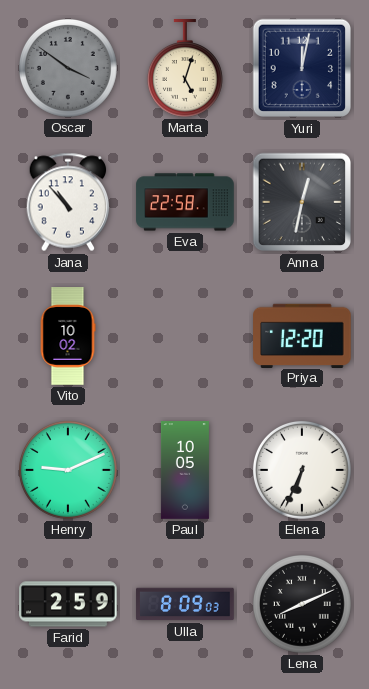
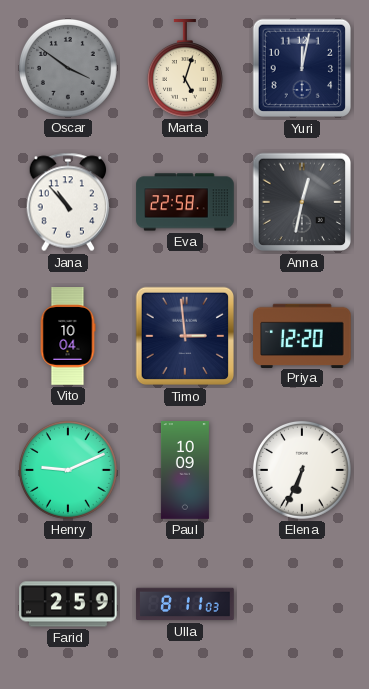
Vito: 10:02 -> 10:04
Timo: none -> 2:59
Paul: 10:05 -> 10:09
Ulla: 8:09 -> 8:11
Lena: 8:11 -> none
